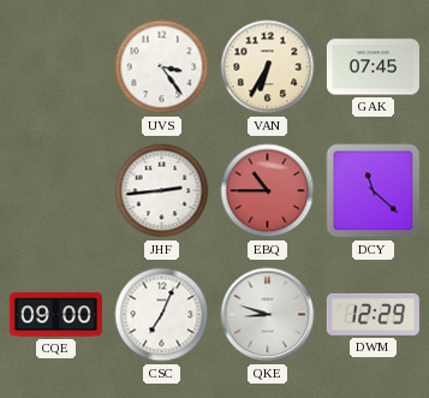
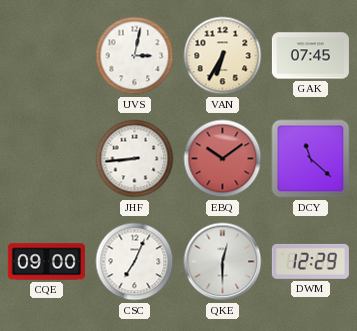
UVS: 3:24 -> 3:02
JHF: 2:44 -> 8:44
EBQ: 10:45 -> 10:09
QKE: 8:48 -> 12:30
